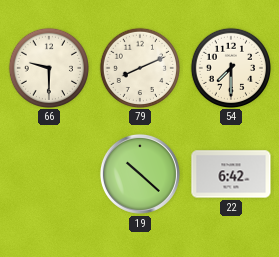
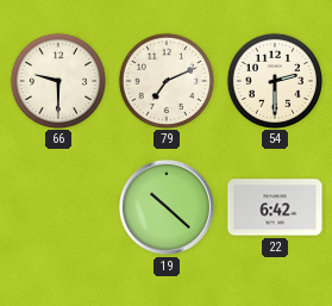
79: 8:11 -> 7:11
54: 7:30 -> 2:30
